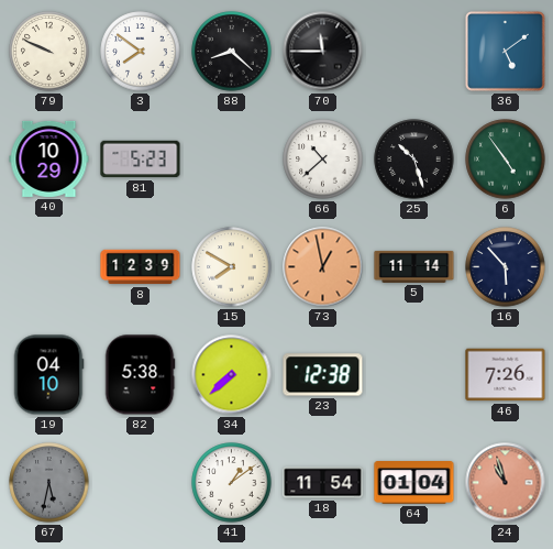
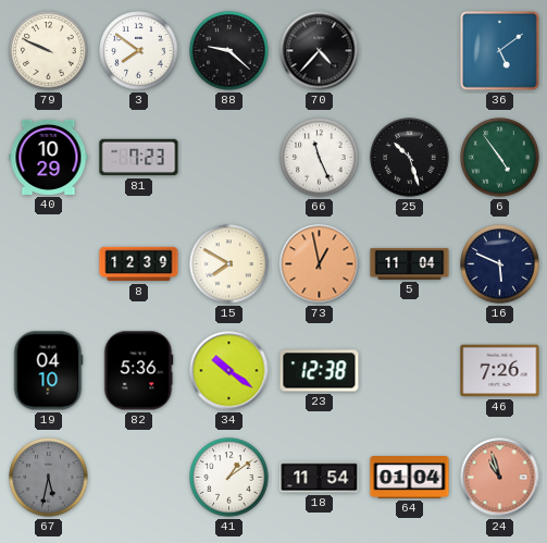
88: 8:22 -> 9:22
70: 11:45 -> 4:37
81: 5:23 -> 7:23
66: 10:38 -> 11:26
5: 11:14 -> 11:04
16: 5:53 -> 5:49
82: 5:38 -> 5:36
34: 7:38 -> 10:21
